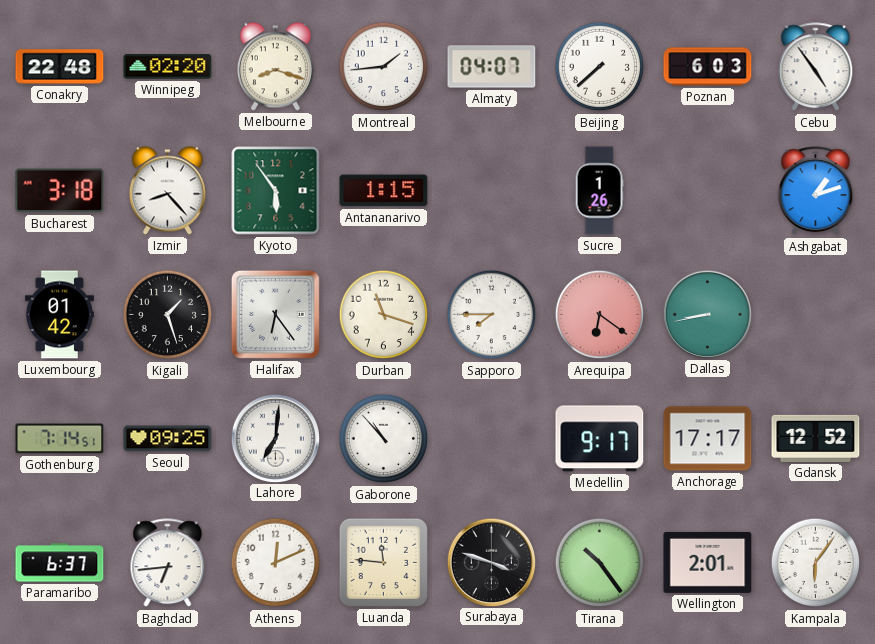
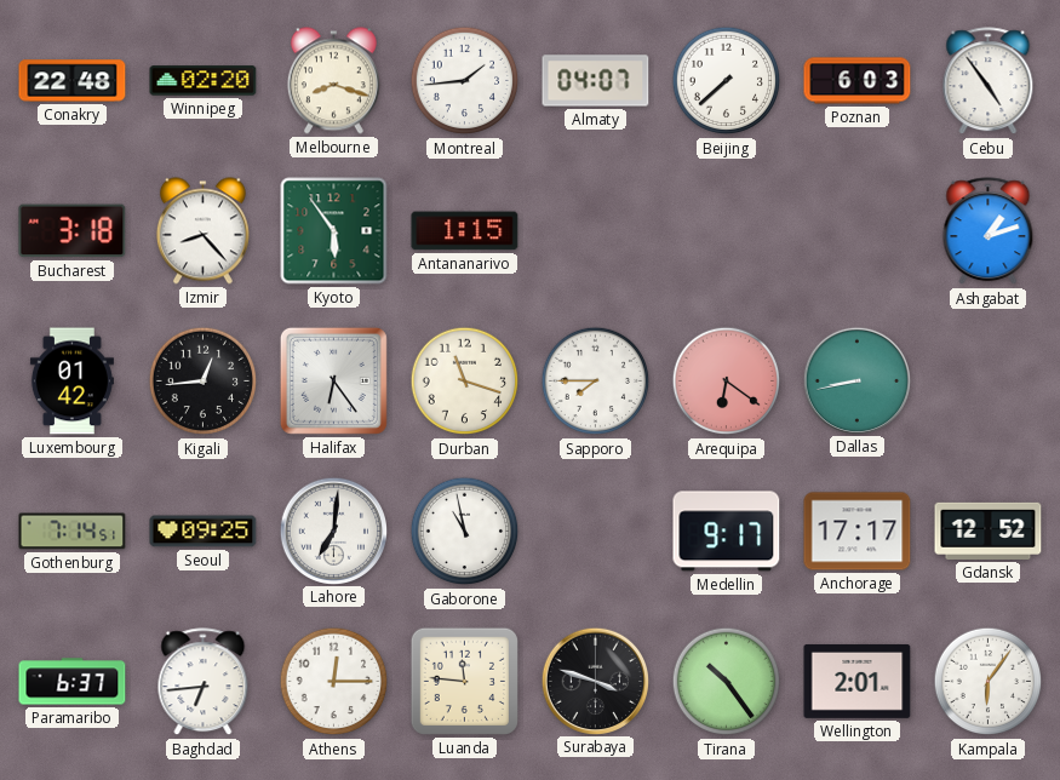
Sucre: 1:26 -> none
Kigali: 1:27 -> 12:44
Gaborone: 10:53 -> 10:58
Athens: 12:11 -> 12:15
